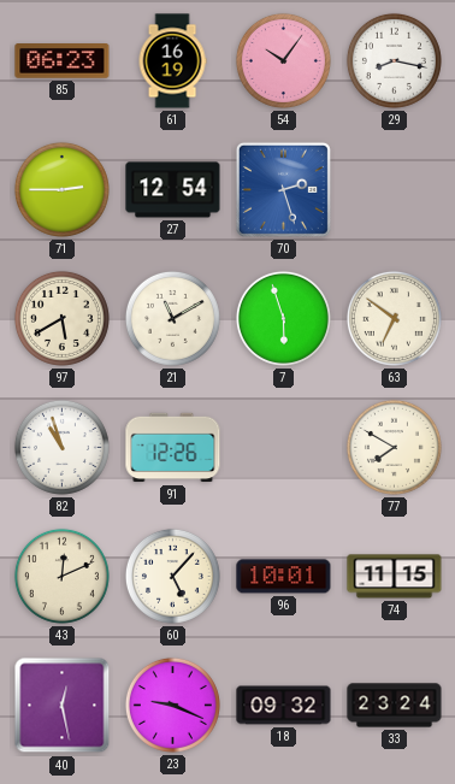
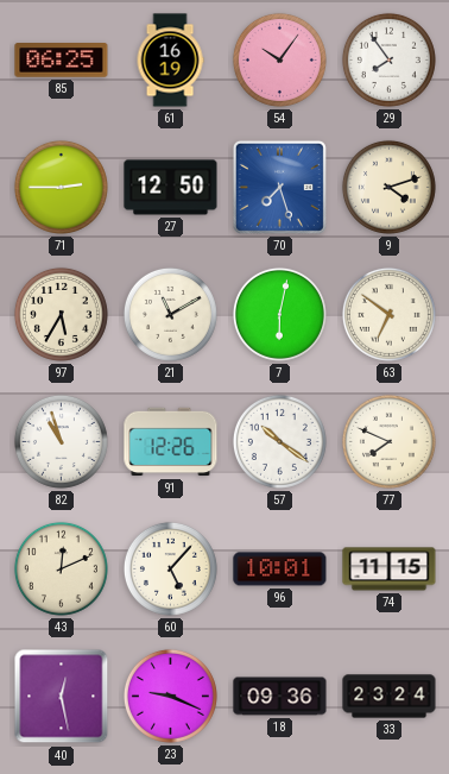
85: 06:23 -> 06:25
29: 8:17 -> 7:54
27: 12:54 -> 12:50
70: 2:27 -> 7:27
9: none -> 4:12
97: 5:40 -> 5:35
7: 5:57 -> 6:02
57: none -> 10:21
77: 7:50 -> 7:49
18: 09:32 -> 09:36
